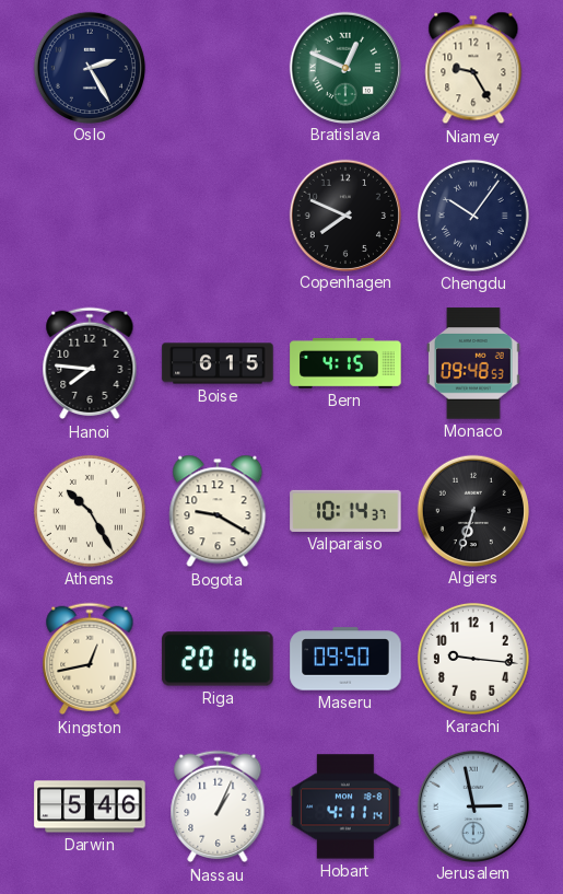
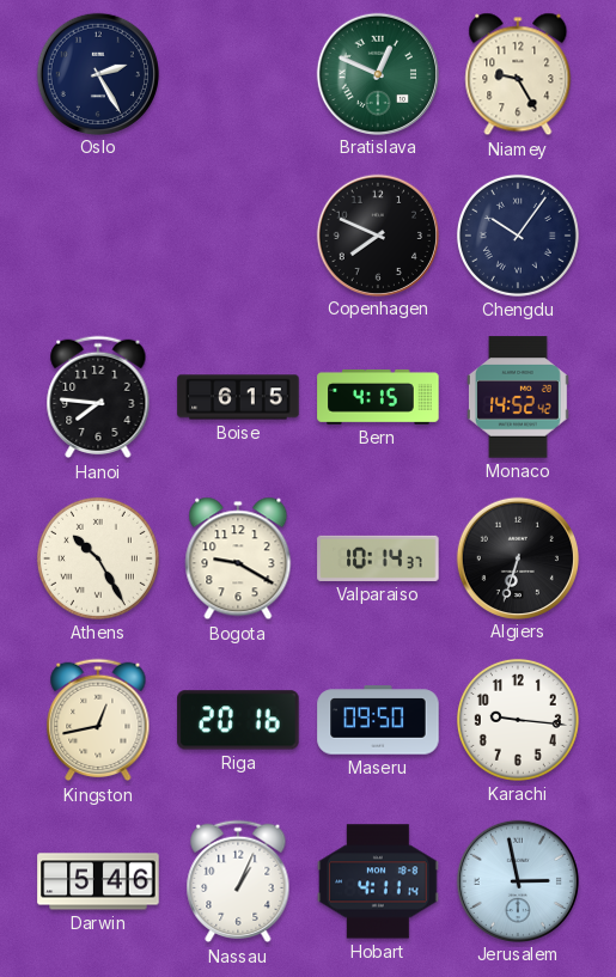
Monaco: 09:48 -> 14:52
